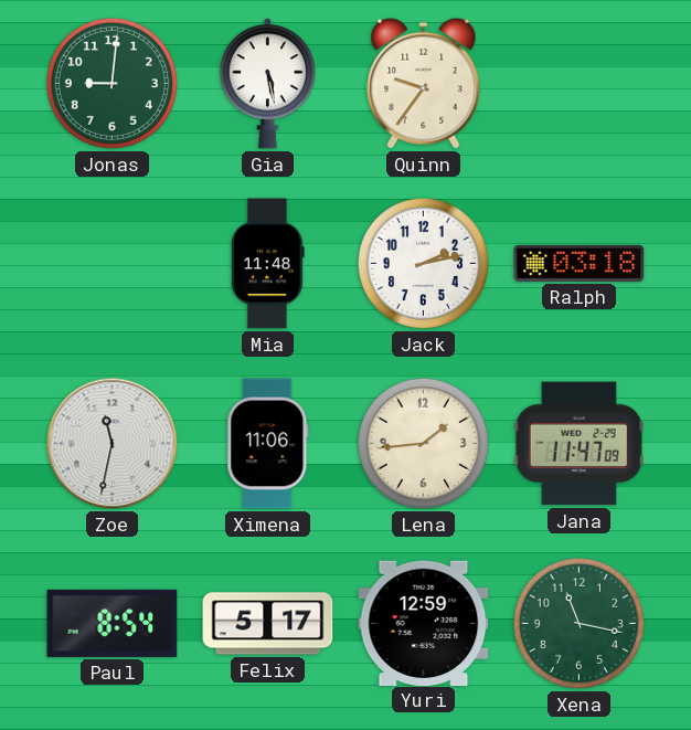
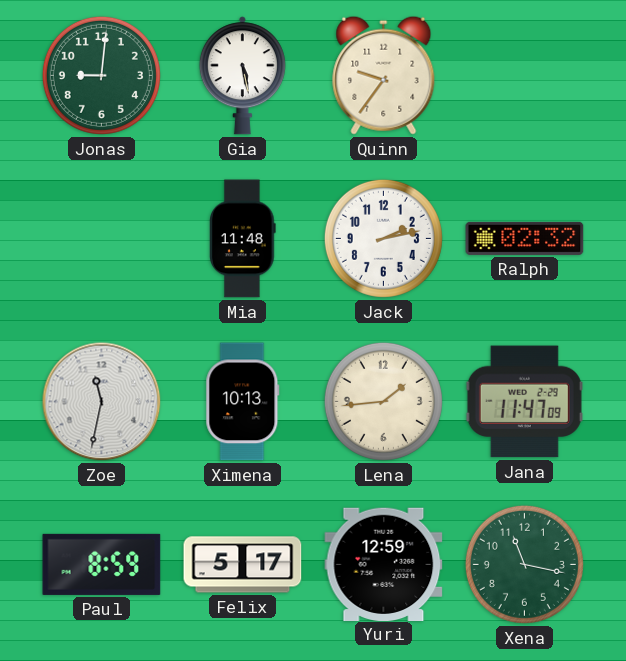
Ralph: 03:18 -> 02:32
Ximena: 11:06 -> 10:13
Paul: 8:54 -> 8:59
